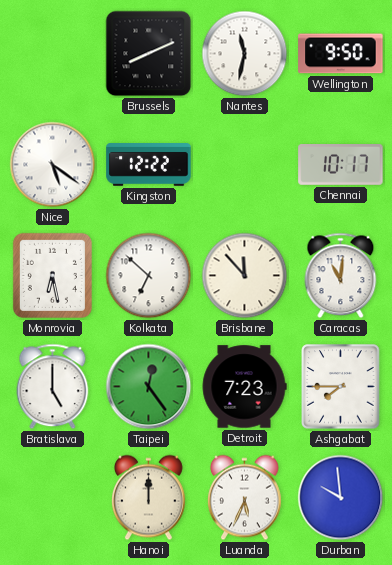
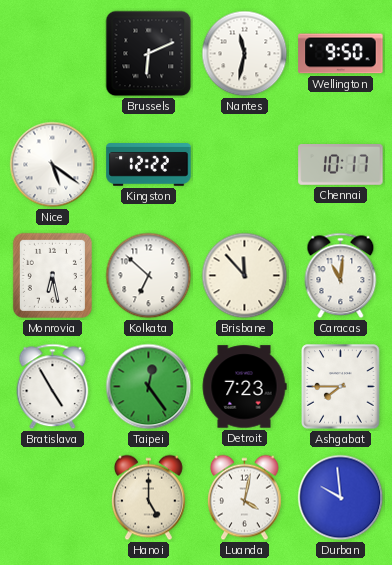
Brussels: 8:11 -> 6:11
Bratislava: 5:00 -> 4:55
Hanoi: 12:00 -> 5:00
Luanda: 5:34 -> 4:02
